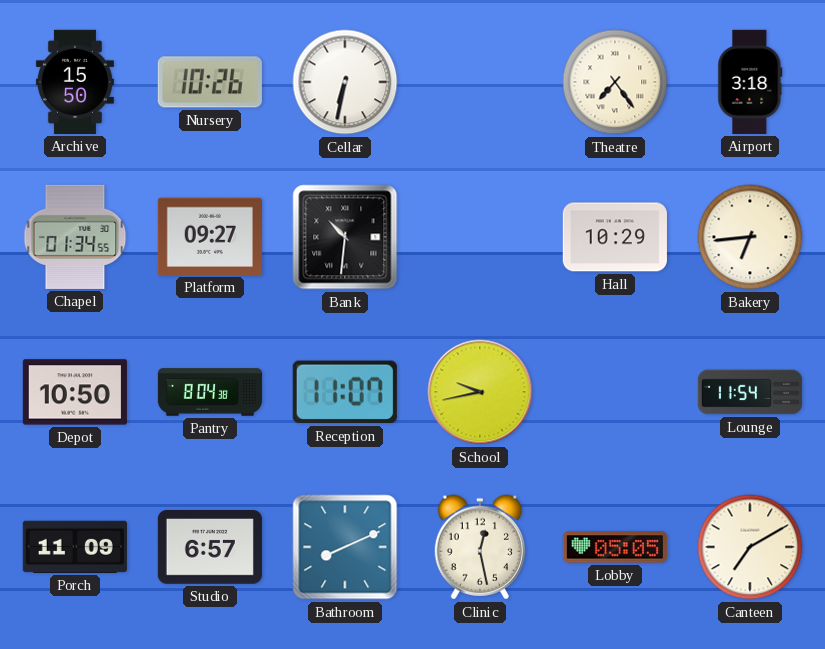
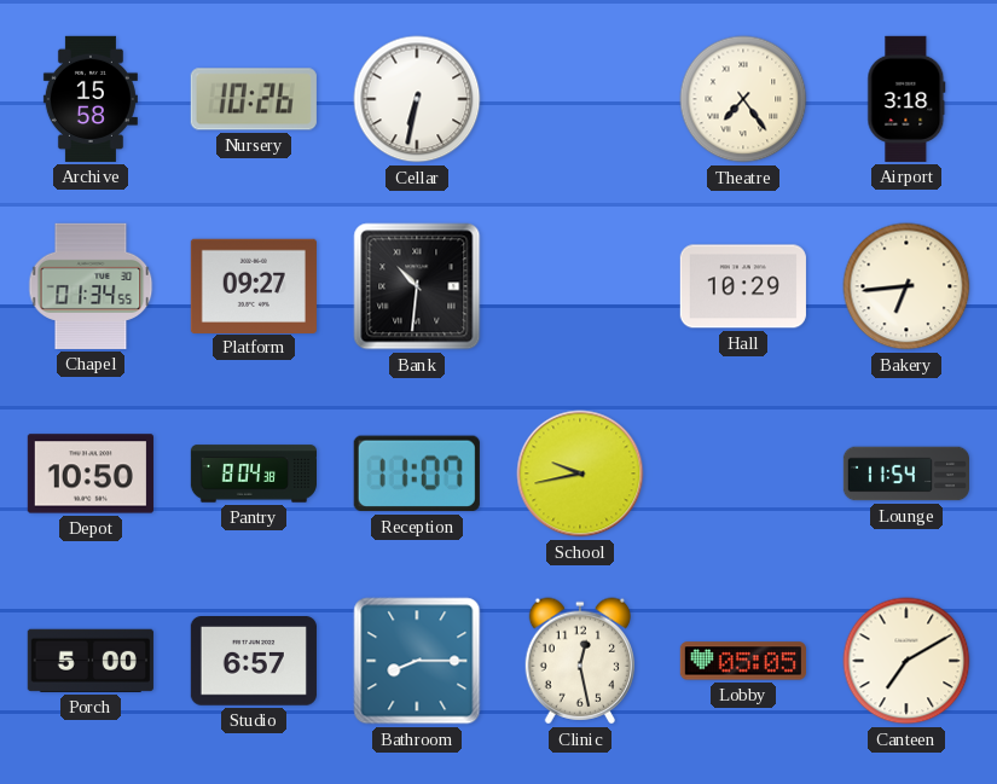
Archive: 15:50 -> 15:58
Porch: 11:09 -> 5:00
Bathroom: 8:11 -> 8:15
